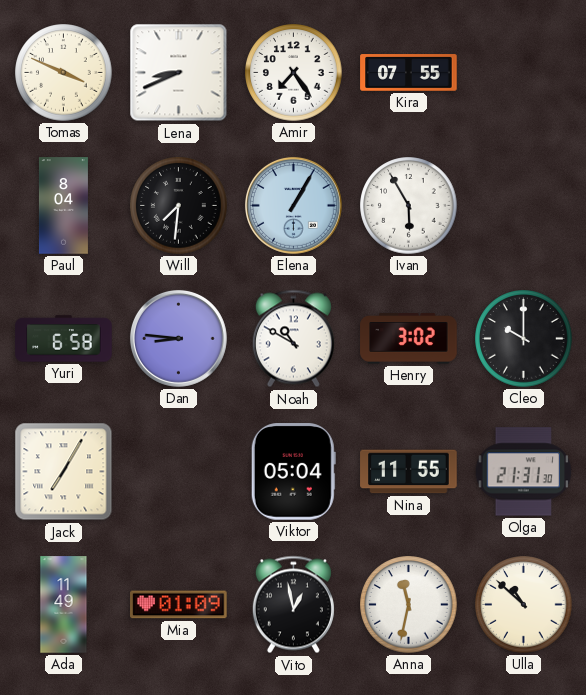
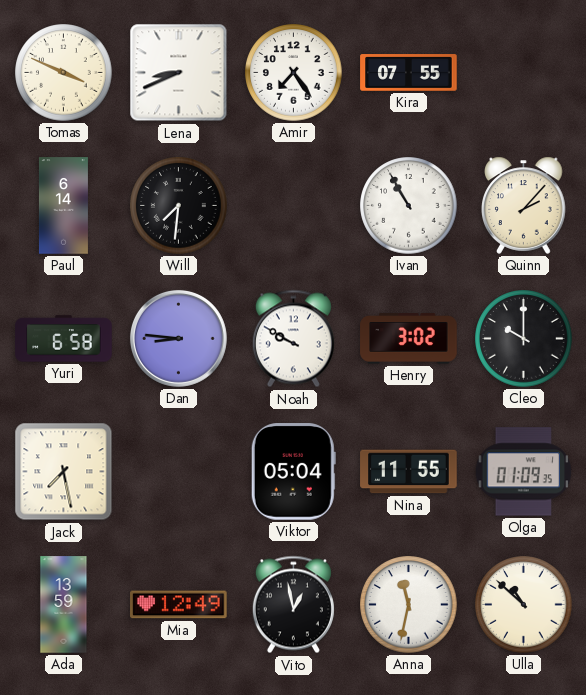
Paul: 8:04 -> 6:14
Elena: 1:05 -> none
Ivan: 5:55 -> 10:55
Quinn: none -> 2:07
Noah: 10:50 -> 9:50
Jack: 7:05 -> 7:28
Olga: 21:31 -> 01:09
Ada: 11:49 -> 13:59
Mia: 01:09 -> 12:49
